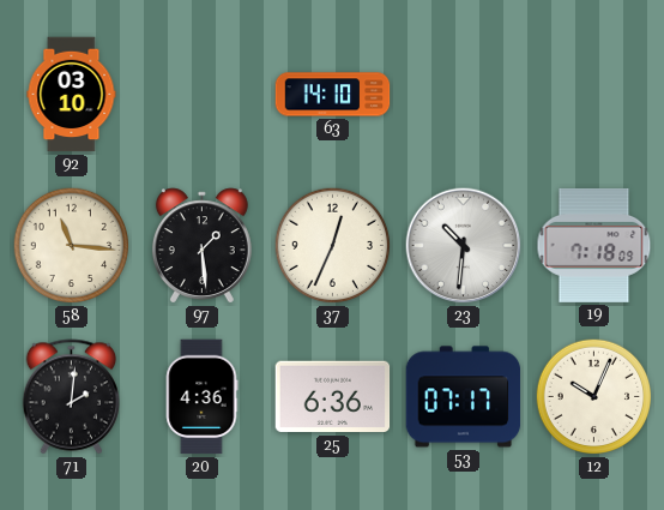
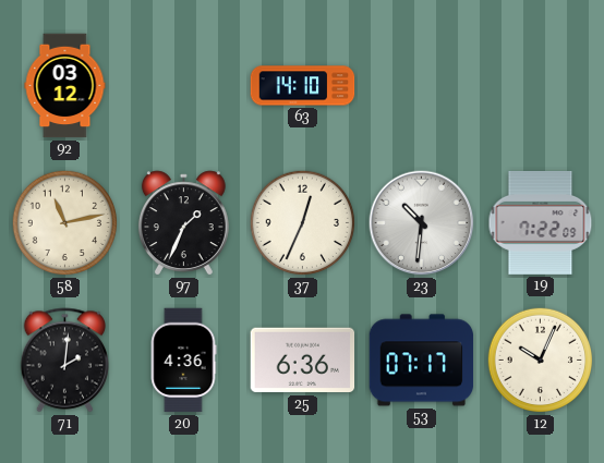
92: 03:10 -> 03:12
58: 11:16 -> 11:13
97: 1:29 -> 1:34
19: 7:18 -> 7:22
